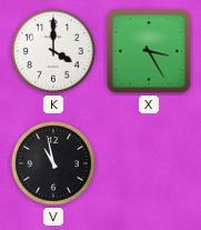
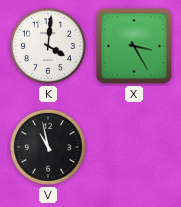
K: 4:00 -> 4:01
